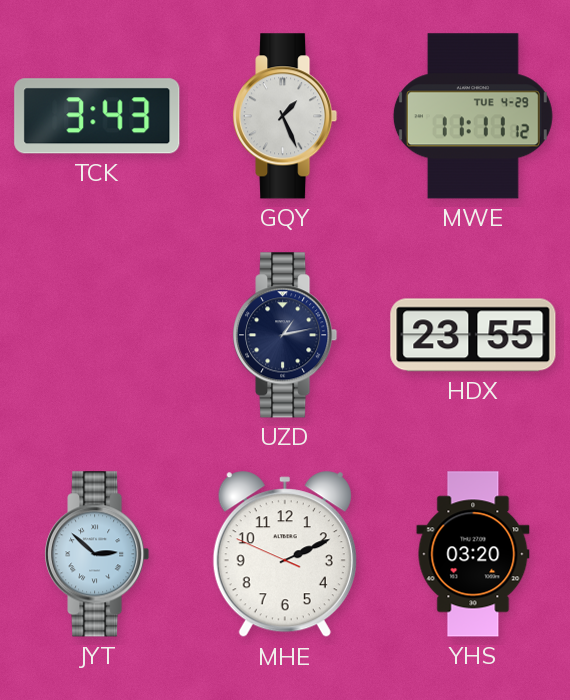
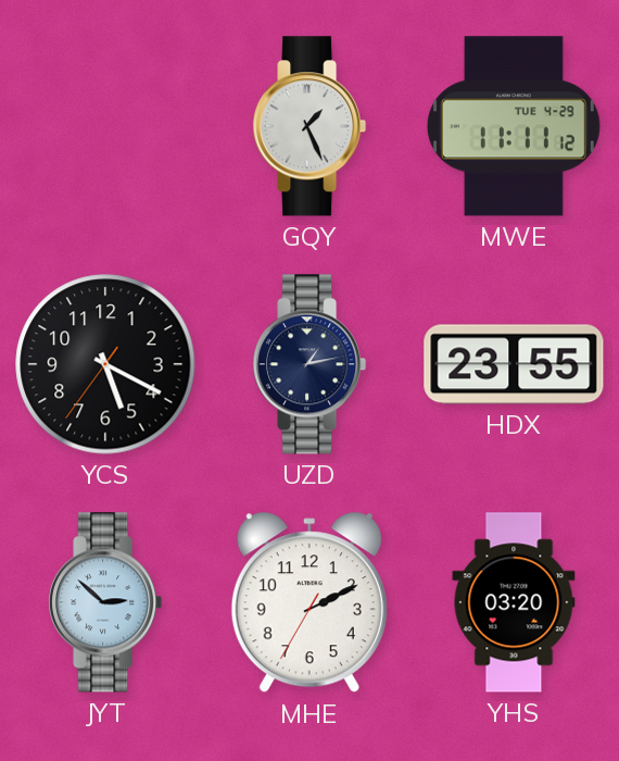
TCK: 3:43 -> none
YCS: none -> 5:19
MHE: 2:10:49 -> 2:10:35
